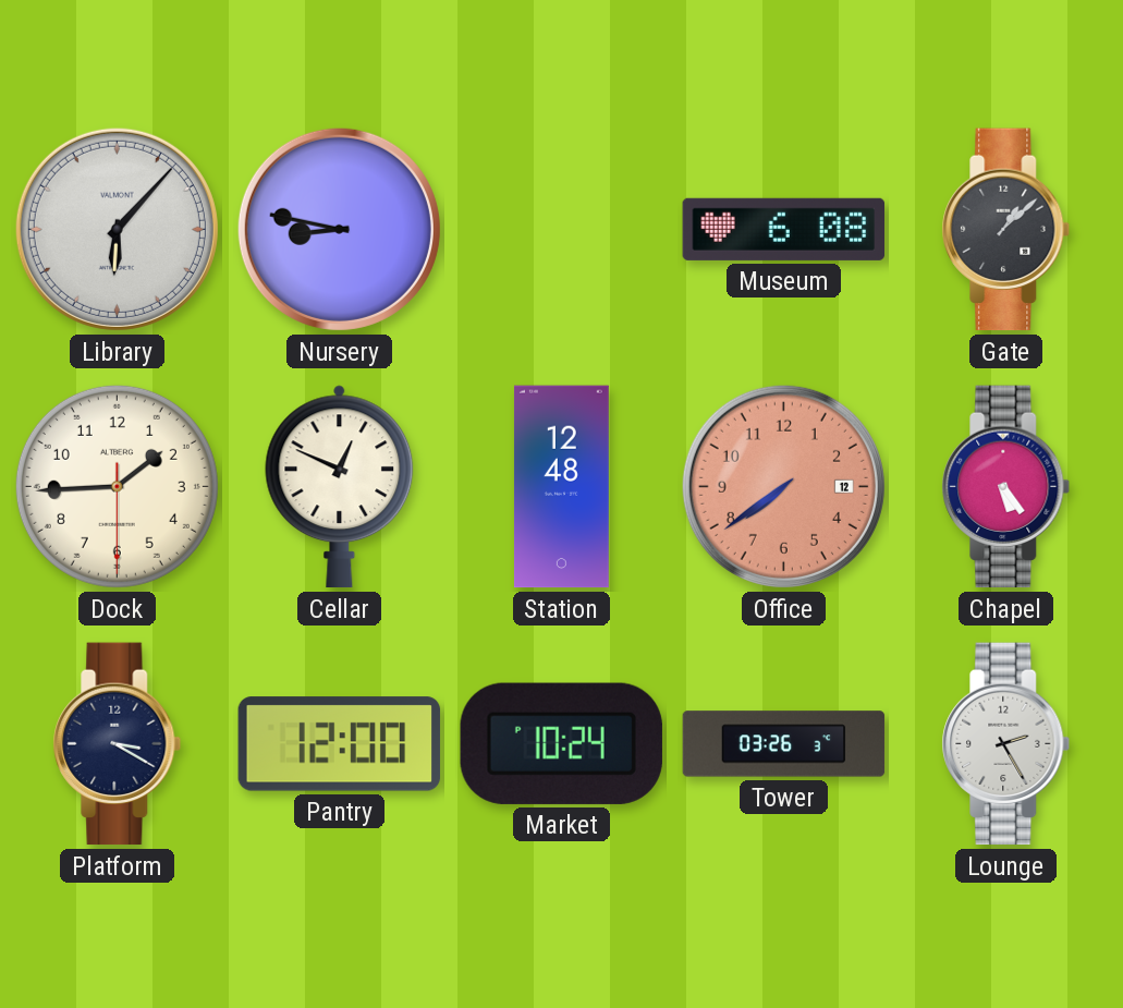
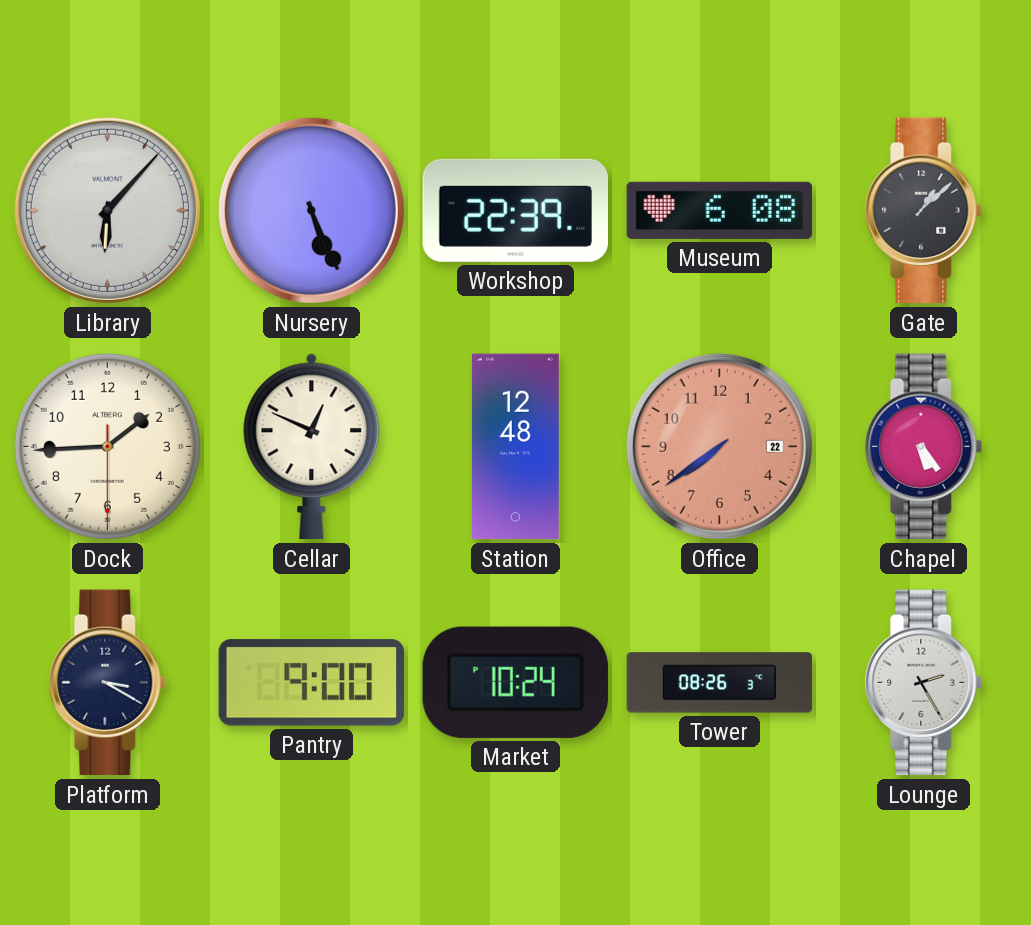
Nursery: 8:47 -> 5:26
Workshop: none -> 22:39
Office date: 12 -> 22
Pantry: 12:00 -> 9:00
Tower: 03:26 -> 08:26
